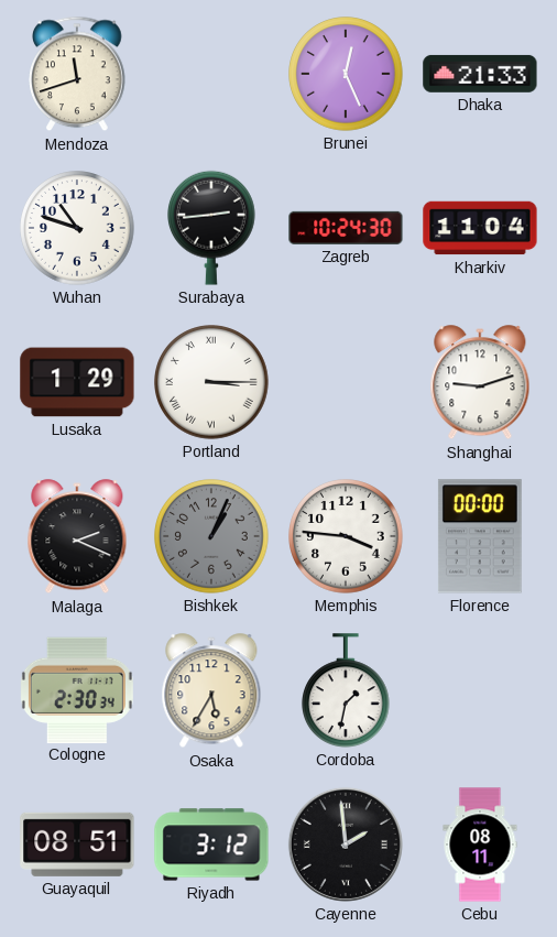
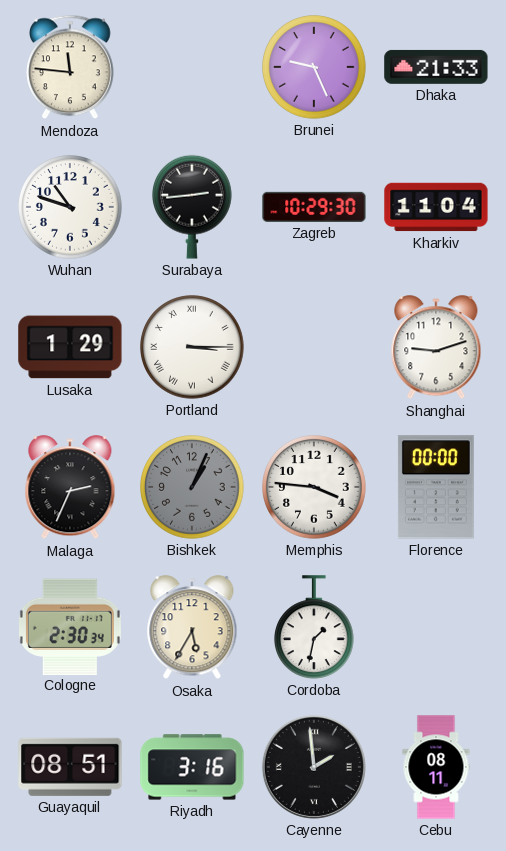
Mendoza: 11:42 -> 11:46
Brunei: 12:26 -> 9:26
Zagreb: 10:24 -> 10:29
Malaga: 2:19 -> 2:34
Riyadh: 3:12 -> 3:16
